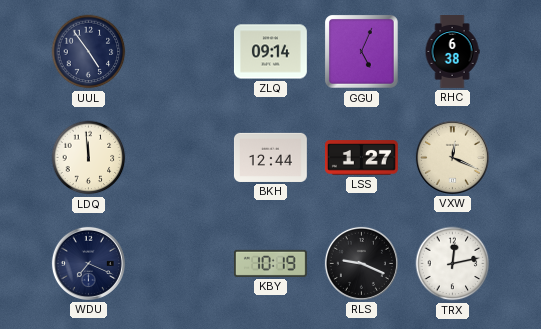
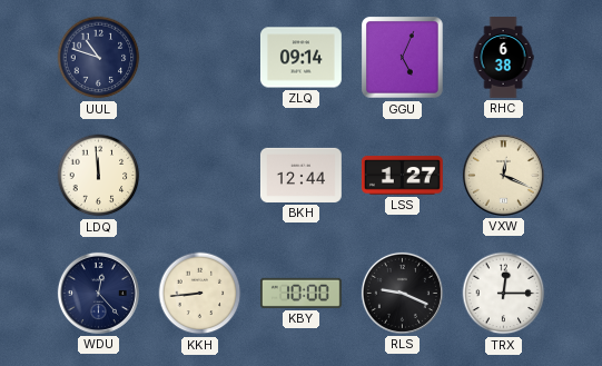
UUL: 4:54 -> 10:48
WDU: 7:19 -> 12:23
KKH: none -> 8:44
KBY: 10:19 -> 10:00
TRX: 12:13 -> 12:15
